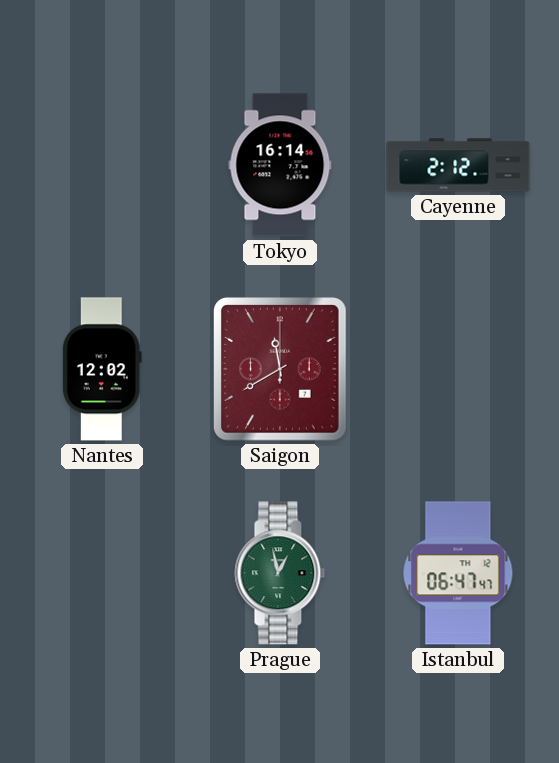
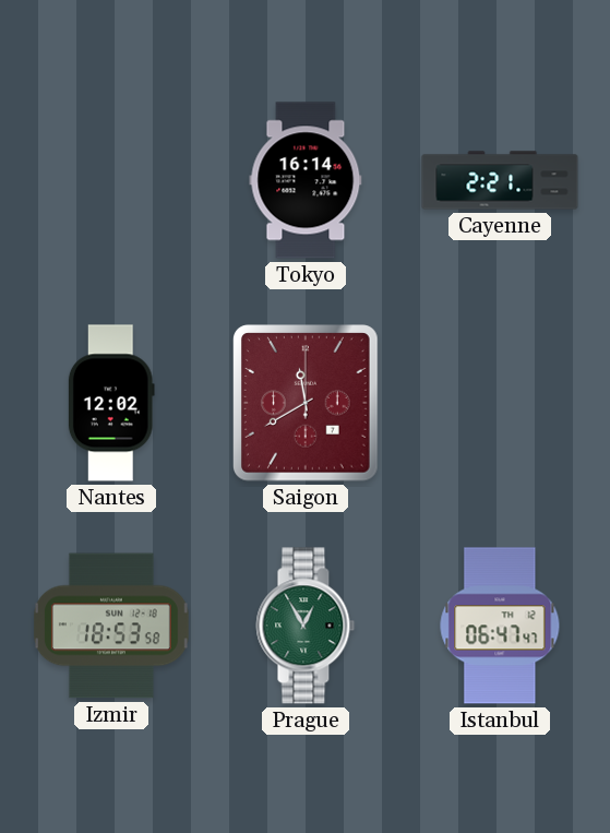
Cayenne: 2:12 -> 2:21
Izmir: none -> 18:53
Prague: 12:58 -> 12:55
